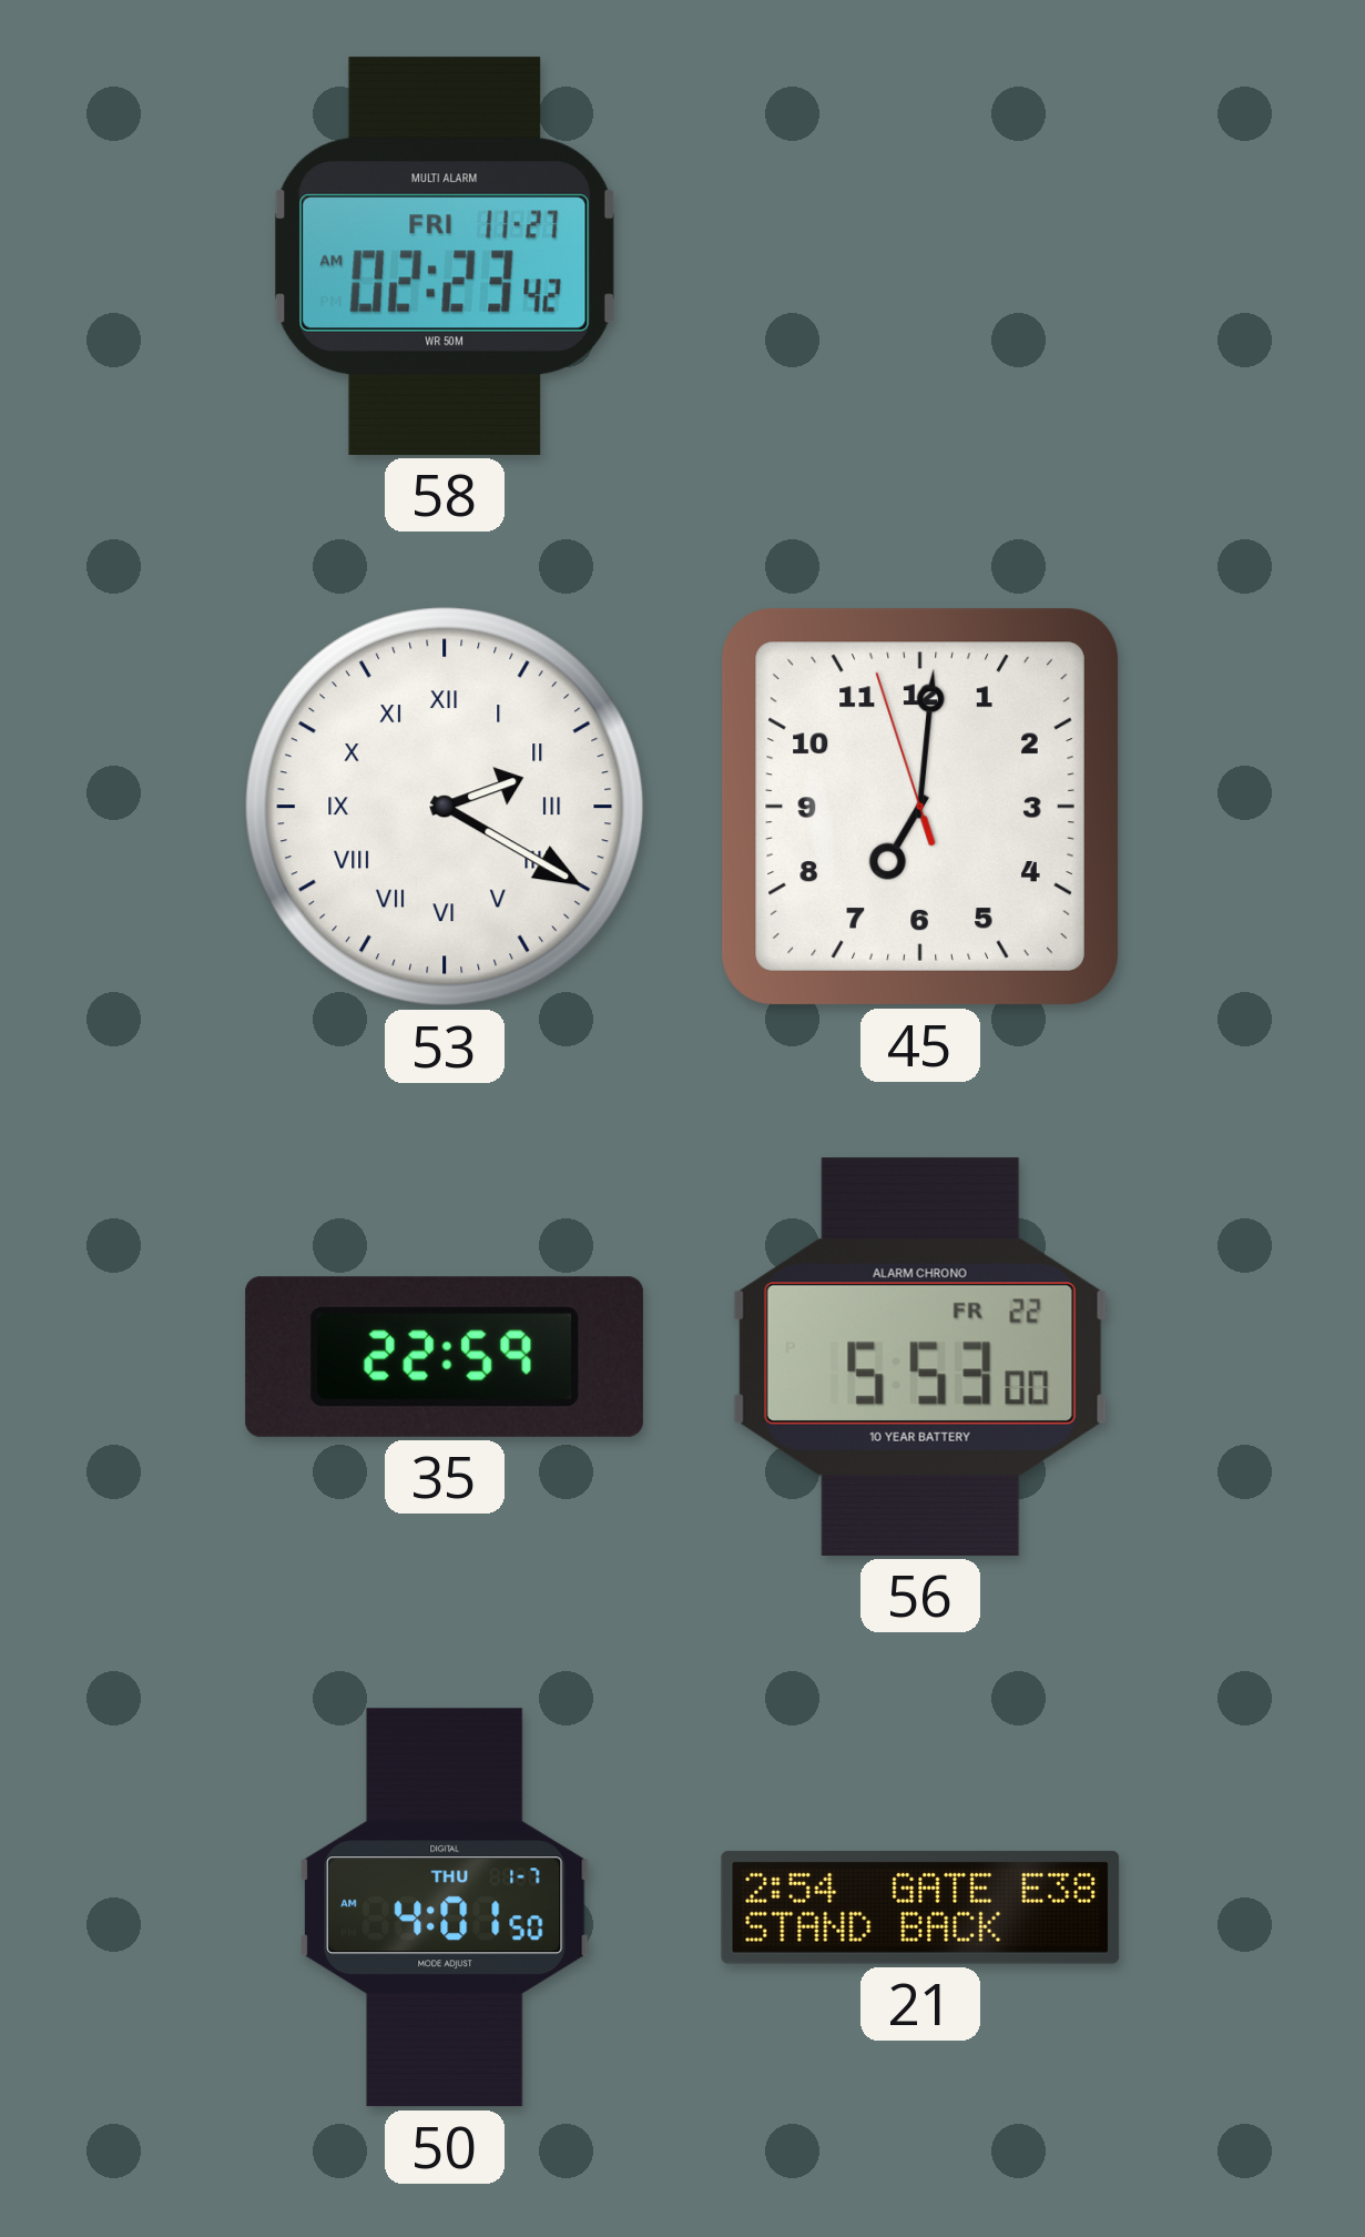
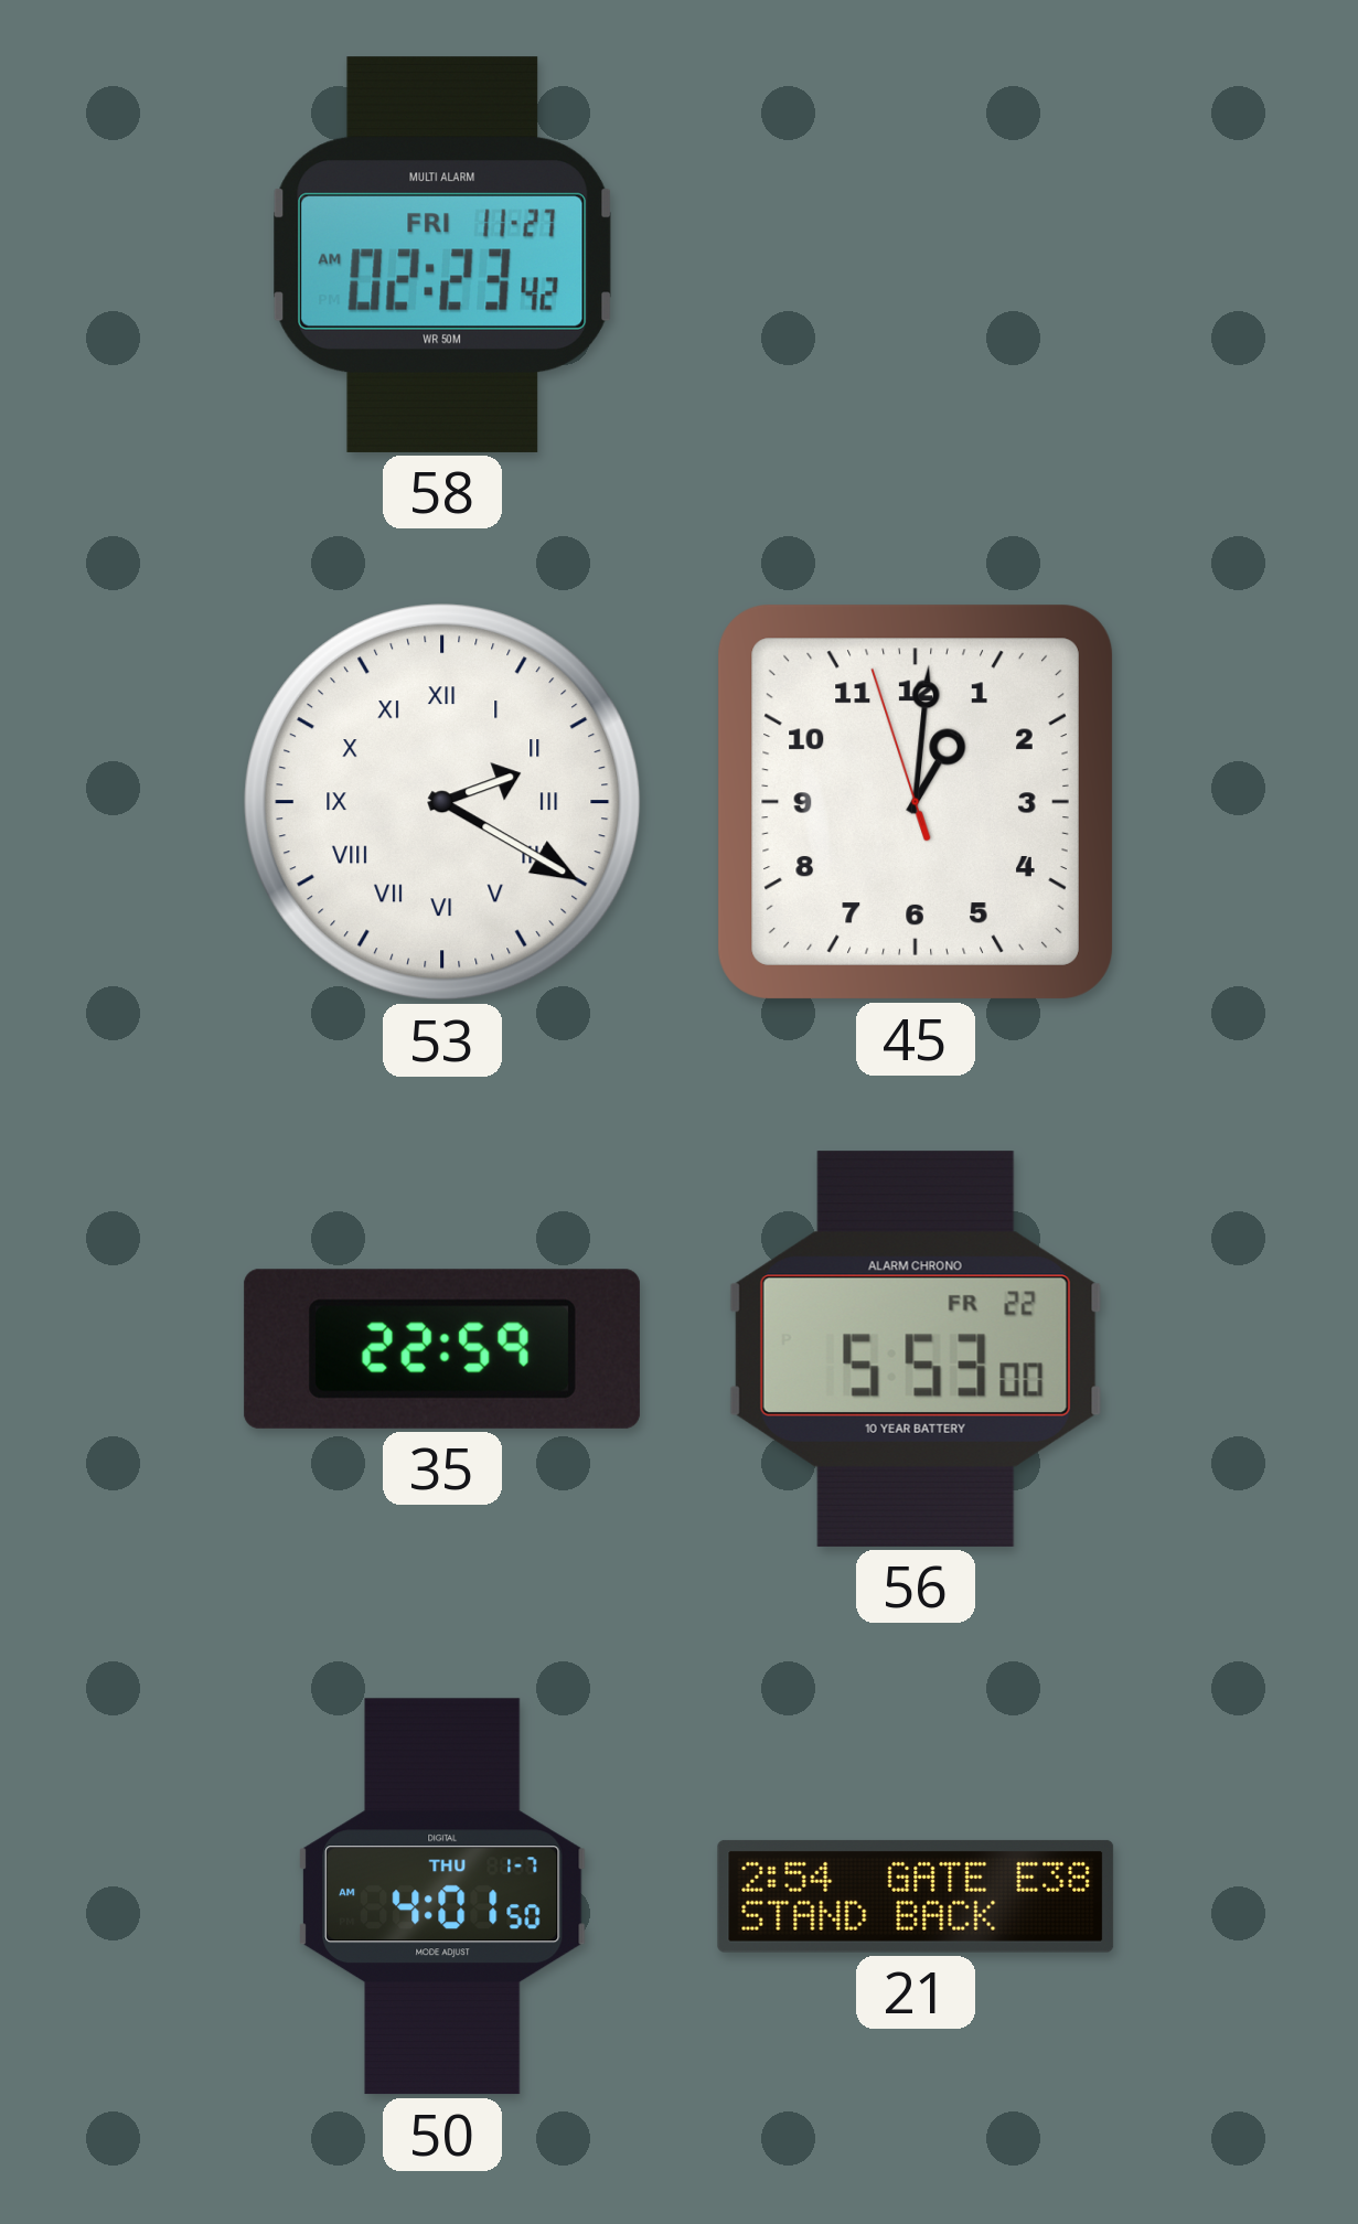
45: 7:00 -> 1:00
